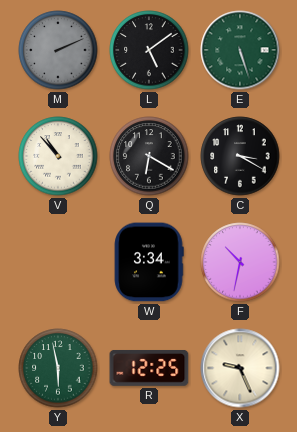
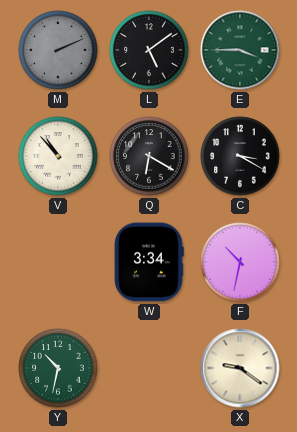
E: 5:27 -> 3:45
Y: 5:58 -> 10:32
R: 12:25 -> none
X: 9:26 -> 9:21
